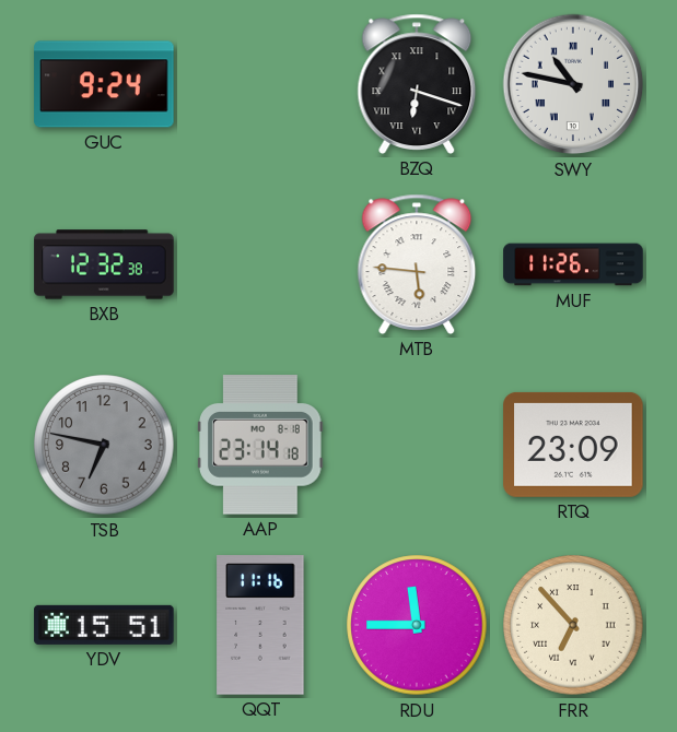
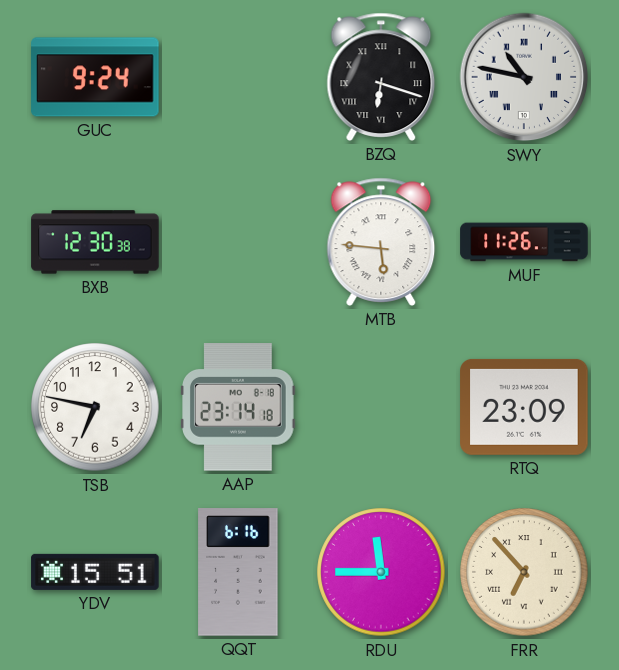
BXB: 12:32 -> 12:30
TSB dial: grey -> white
QQT: 11:16 -> 6:16
